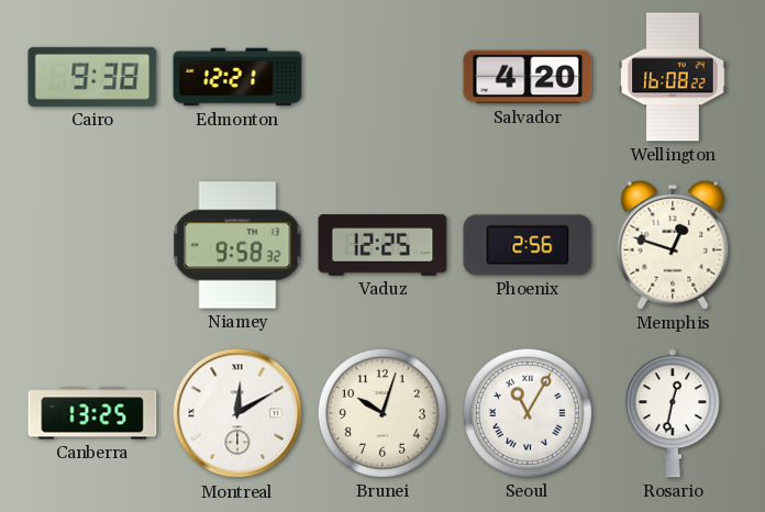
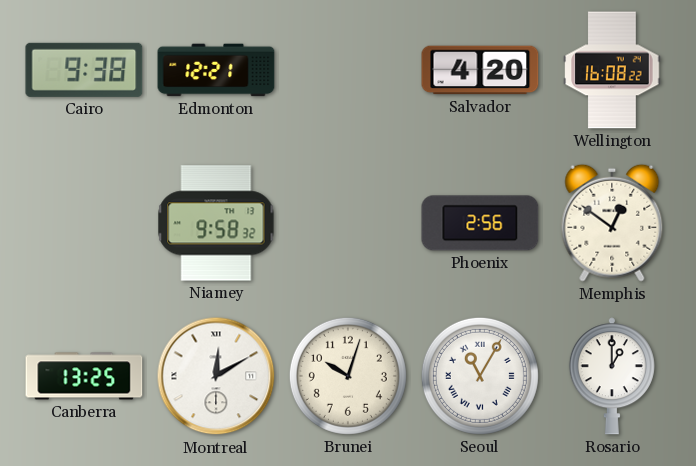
Vaduz: 12:25 -> none
Memphis: 12:48 -> 12:51
Rosario: 12:32 -> 1:00
